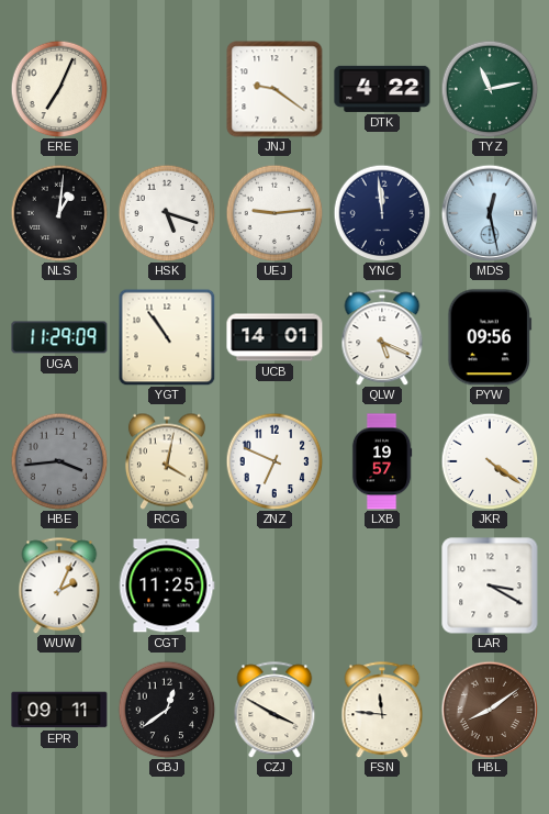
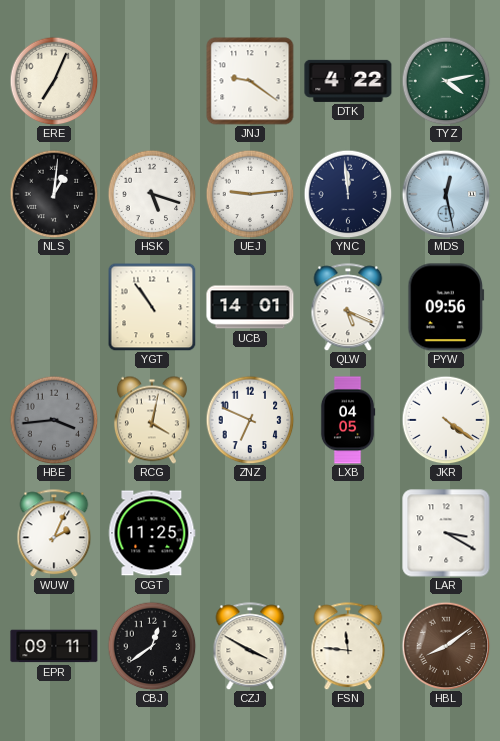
TYZ: 11:13 -> 4:13
UGA: 11:29 -> none
LXB: 19:57 -> 04:05
